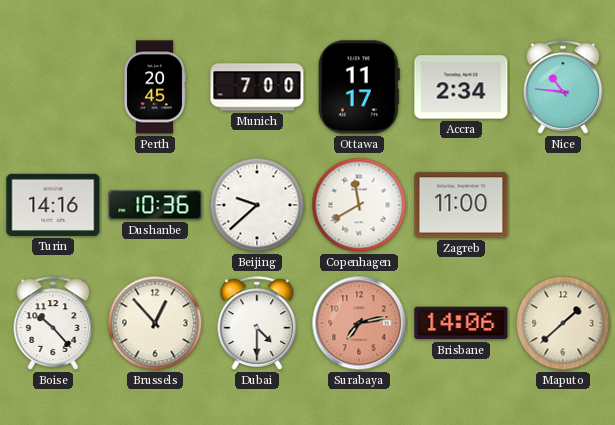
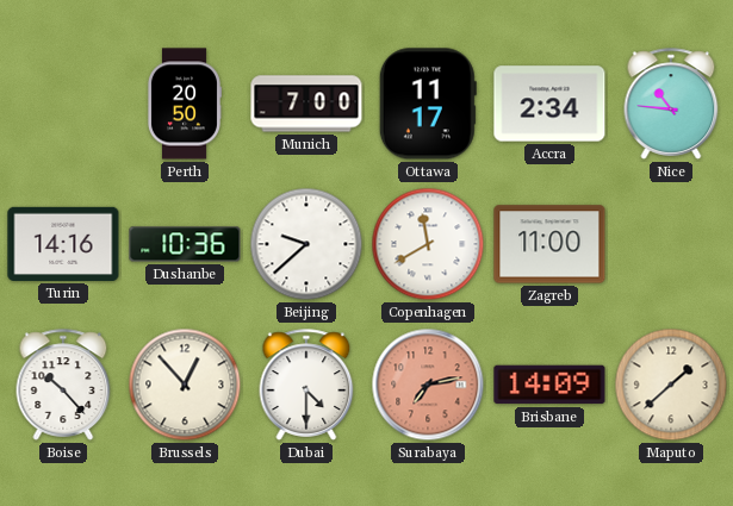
Perth: 20:45 -> 20:50
Brisbane: 14:06 -> 14:09
